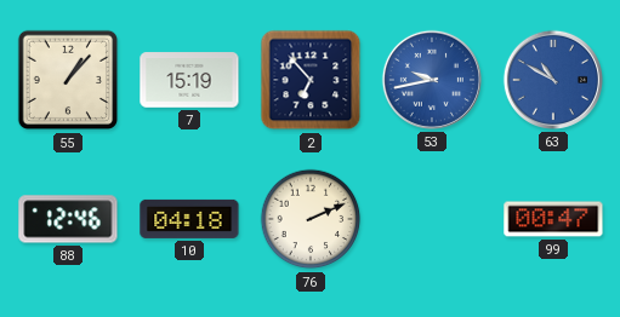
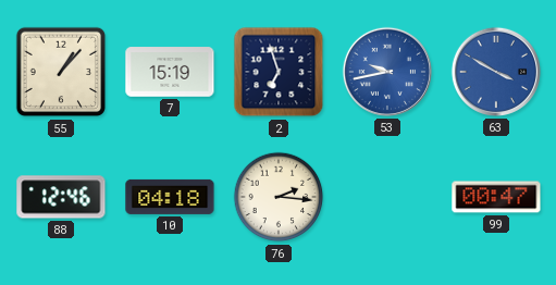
2: 6:53 -> 6:57
63: 10:50 -> 3:50
76: 2:11 -> 2:16
